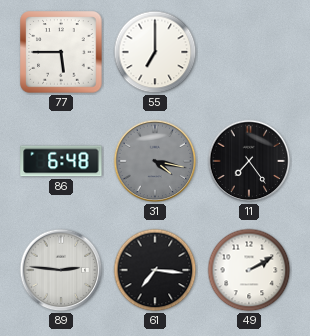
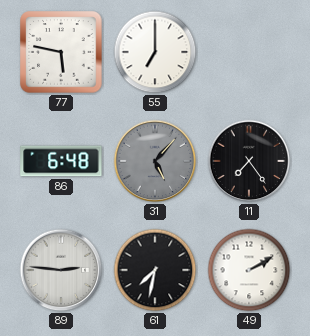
77: 5:45 -> 5:47
31: 4:17 -> 5:07
61: 7:16 -> 7:32
